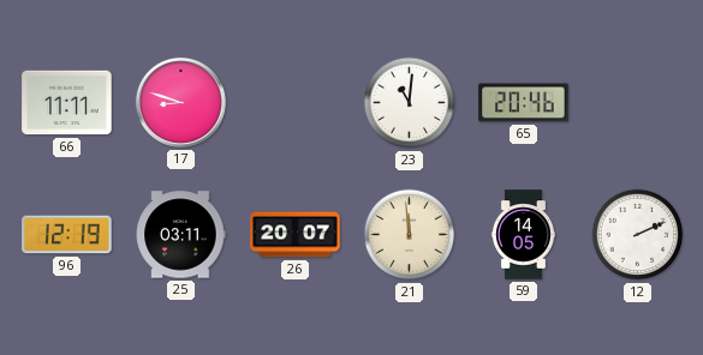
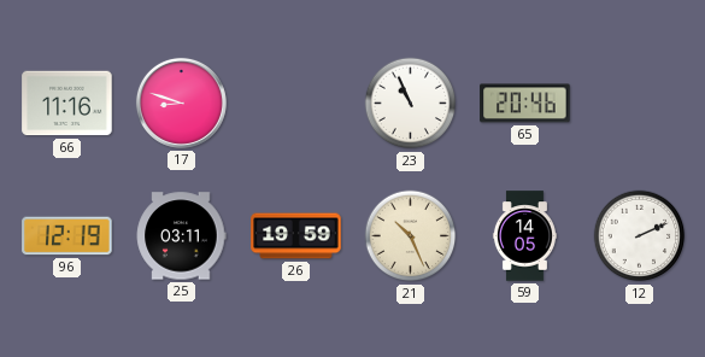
66: 11:11 -> 11:16
23: 11:01 -> 10:56
26: 20:07 -> 19:59
21: 11:59 -> 10:26
